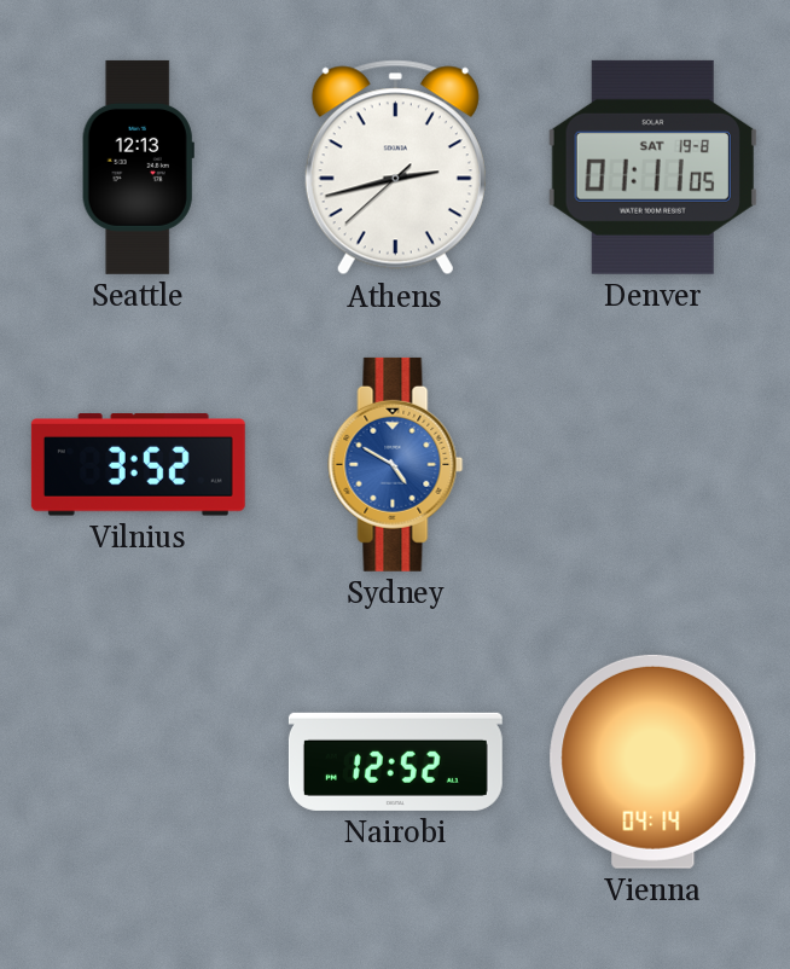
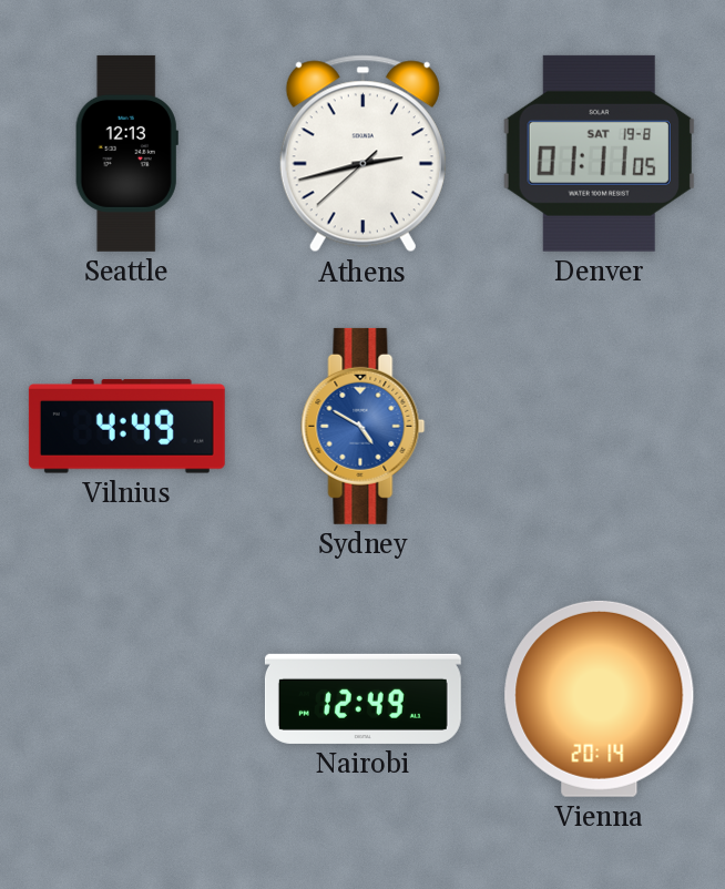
Vilnius: 3:52 -> 4:49
Nairobi: 12:52 -> 12:49
Vienna: 04:14 -> 20:14
